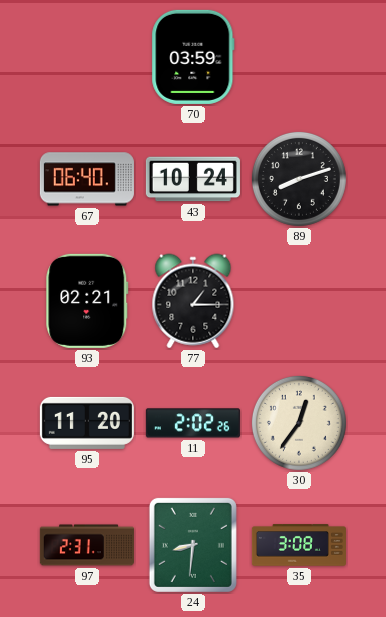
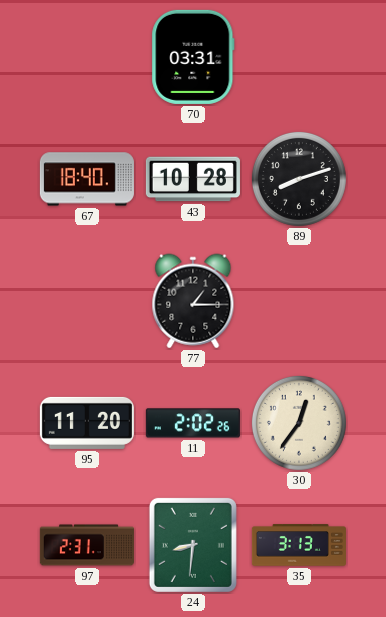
70: 03:59 -> 03:31
67: 06:40 -> 18:40
43: 10:24 -> 10:28
93: 02:21 -> none
35: 3:08 -> 3:13
